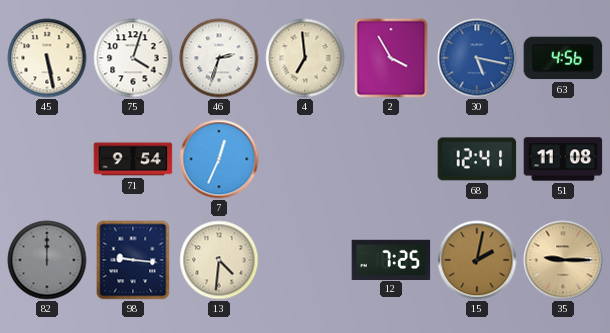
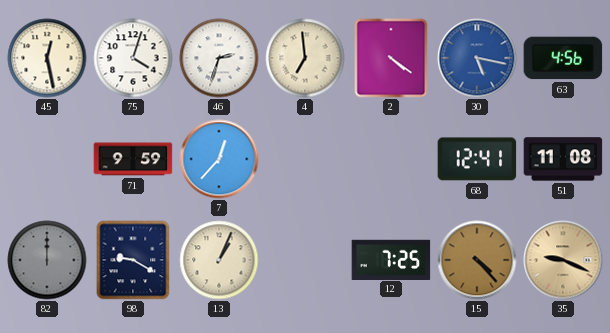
45: 5:28 -> 12:28
2: 3:55 -> 4:21
71: 9:54 -> 9:59
7: 12:34 -> 12:37
98: 9:16 -> 9:20
13: 4:31 -> 1:04
15: 2:02 -> 4:23
35: 9:15 -> 9:19
